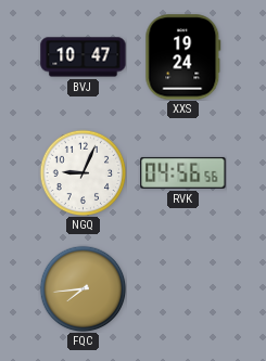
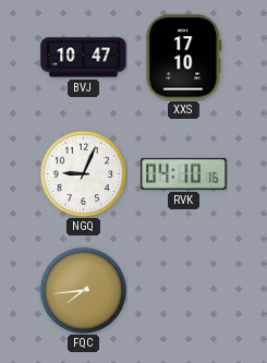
XXS: 19:24 -> 17:10
RVK: 04:56 -> 04:10
